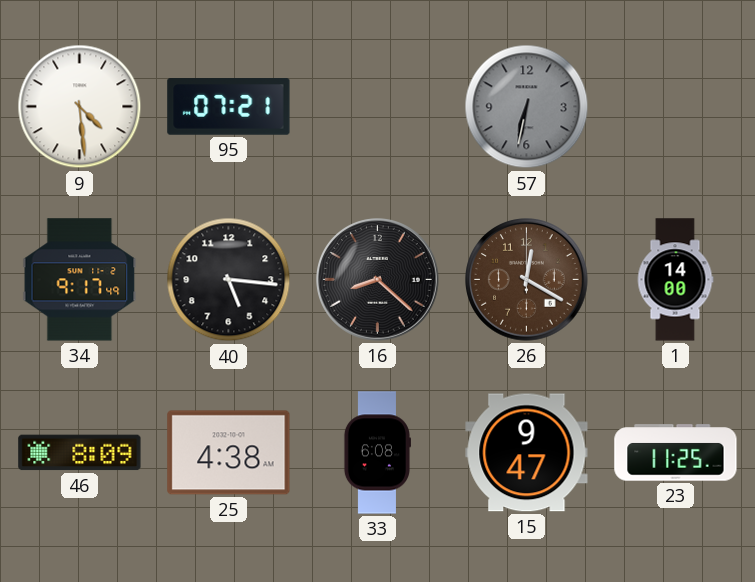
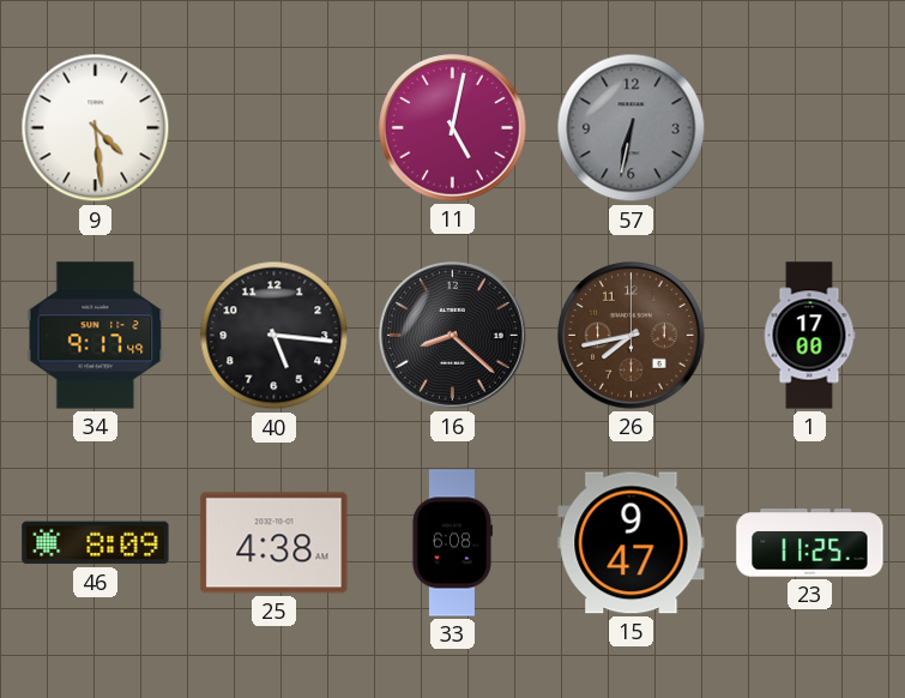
95: 07:21 -> none
11: none -> 5:02
26: 12:20 -> 7:43
1: 14:00 -> 17:00
